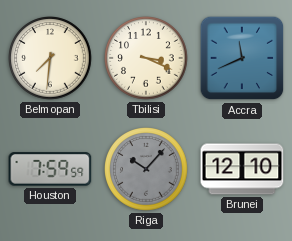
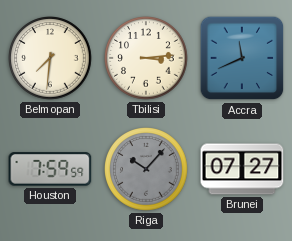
Tbilisi: 3:19 -> 3:14
Brunei: 12:10 -> 07:27
